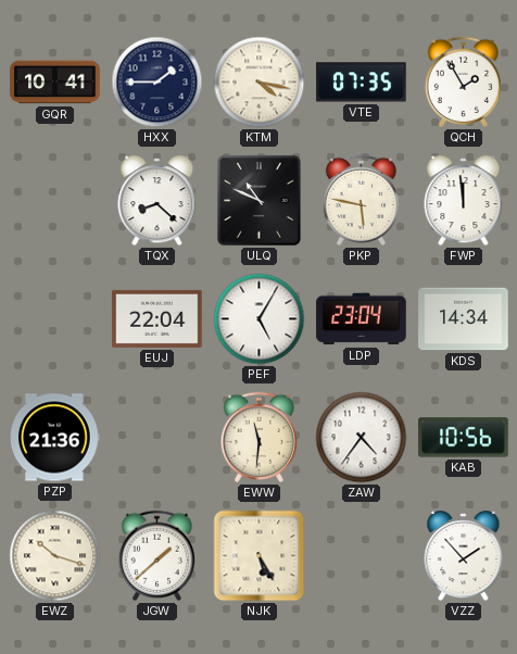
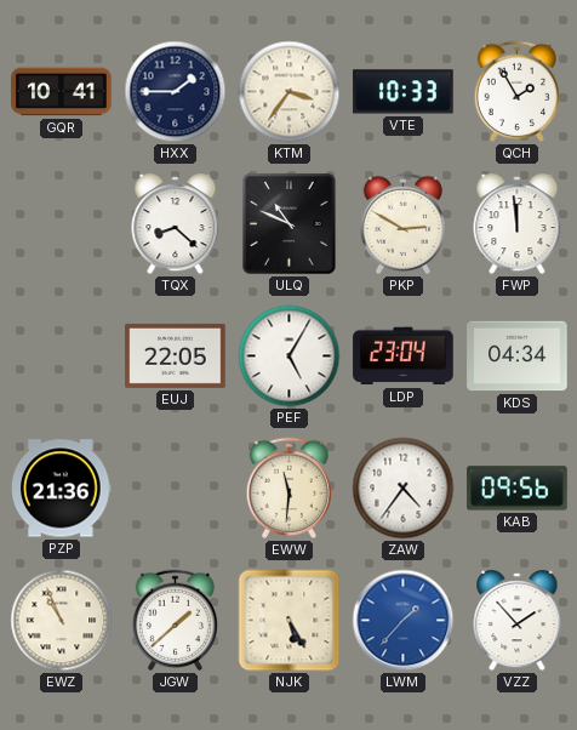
KTM: 4:17 -> 3:36
VTE: 07:35 -> 10:33
PKP: 5:47 -> 2:50
EUJ: 22:04 -> 22:05
KDS: 14:34 -> 04:34
KAB: 10:56 -> 09:56
EWZ: 10:18 -> 10:56
LWM: none -> 1:37
